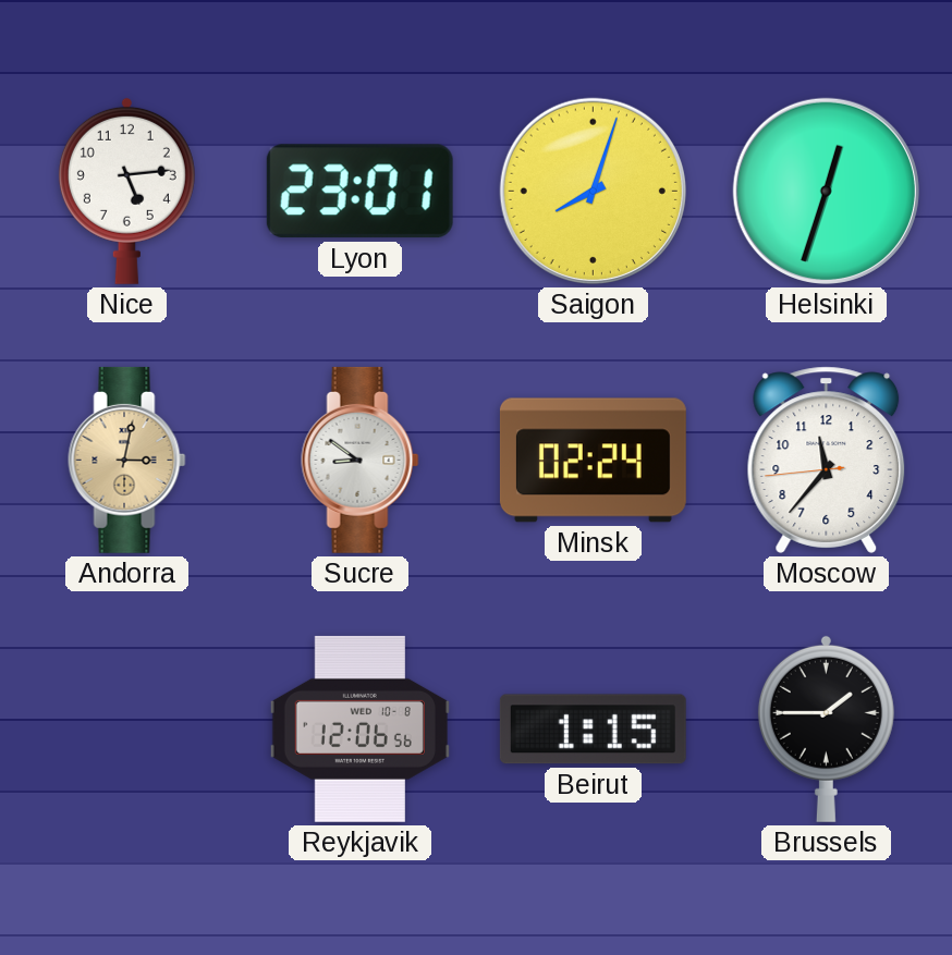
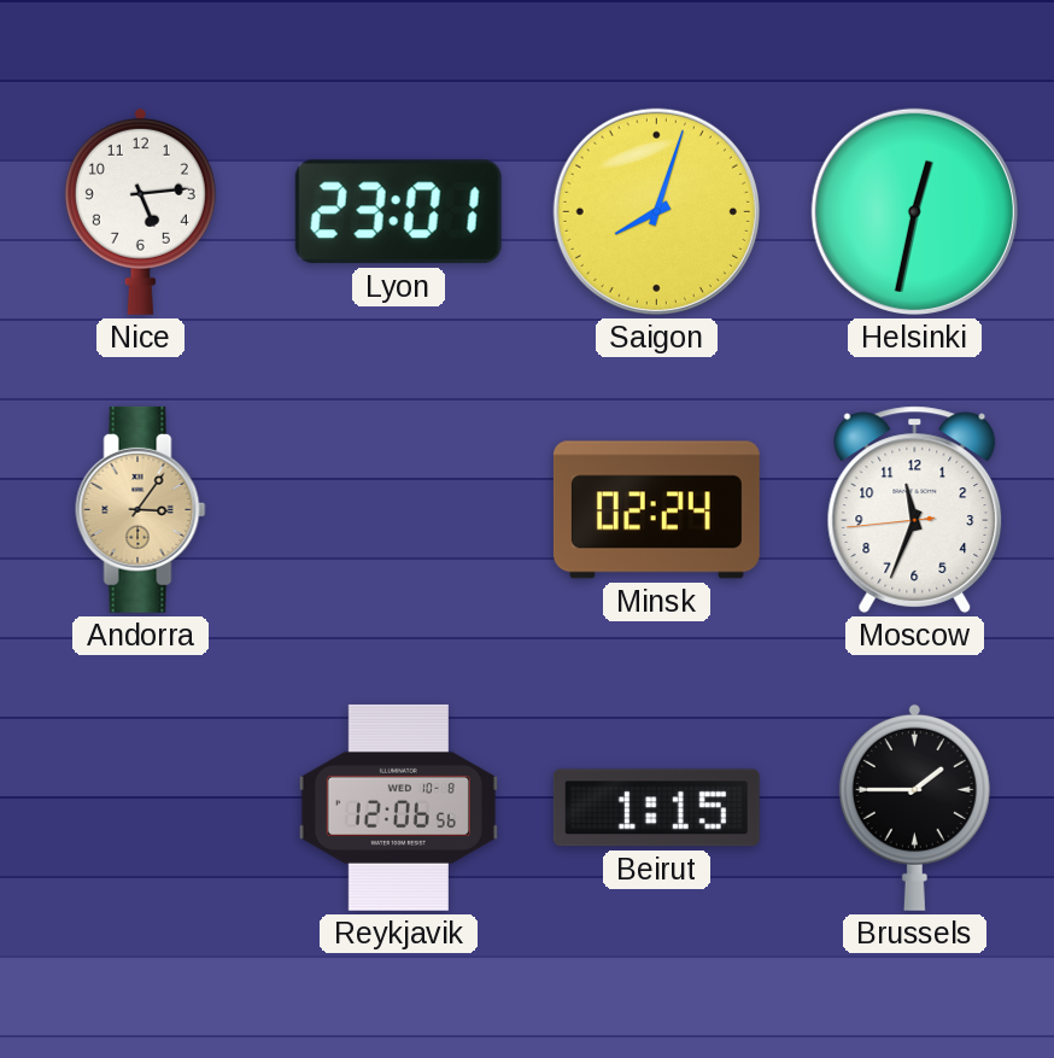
Helsinki: 12:33 -> 12:32
Andorra: 3:02 -> 3:06
Sucre: 8:51 -> none
Moscow: 11:36 -> 11:33
